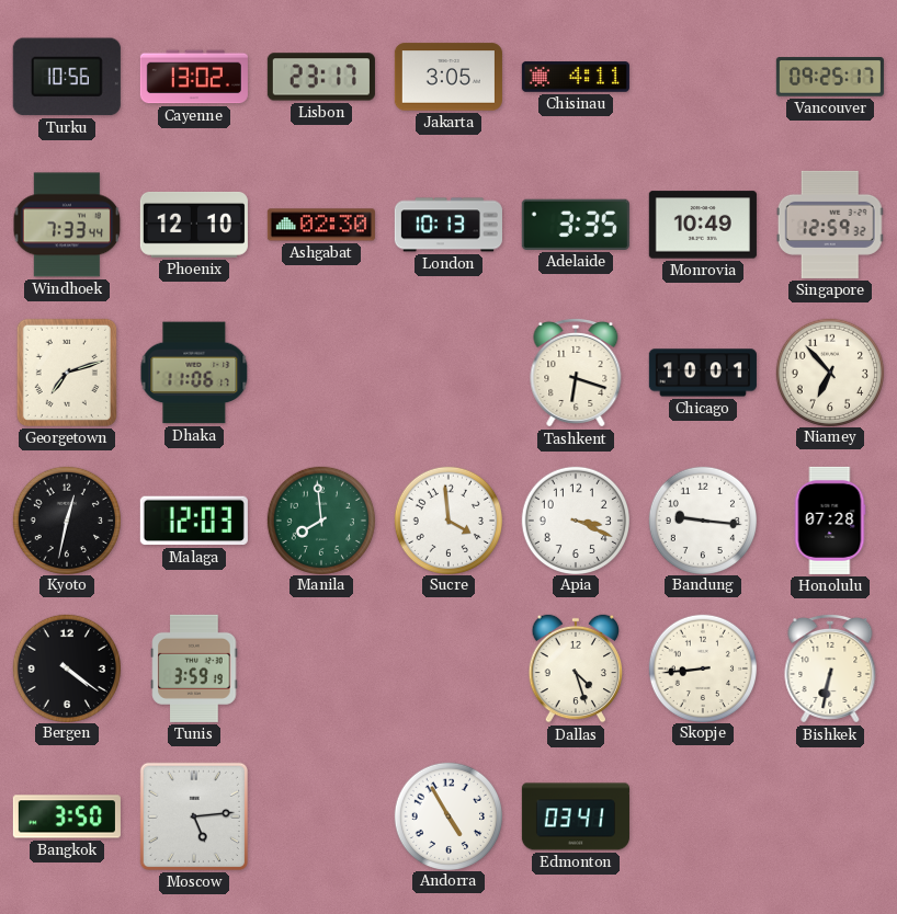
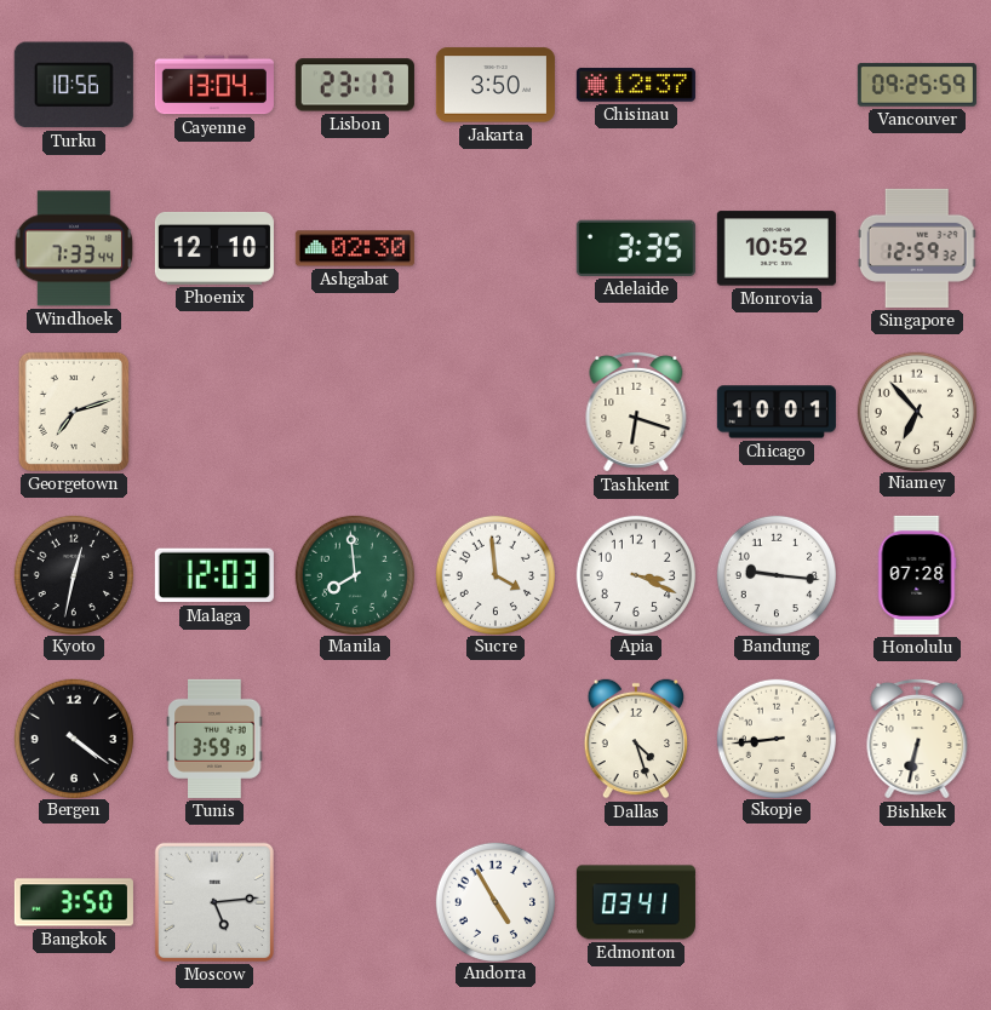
Cayenne: 13:02 -> 13:04
Jakarta: 3:05 -> 3:50
Chisinau: 4:11 -> 12:37
Vancouver: 09:25:17 -> 09:25:59
London: 10:13 -> none
Monrovia: 10:49 -> 10:52
Dhaka: 11:06 -> none
